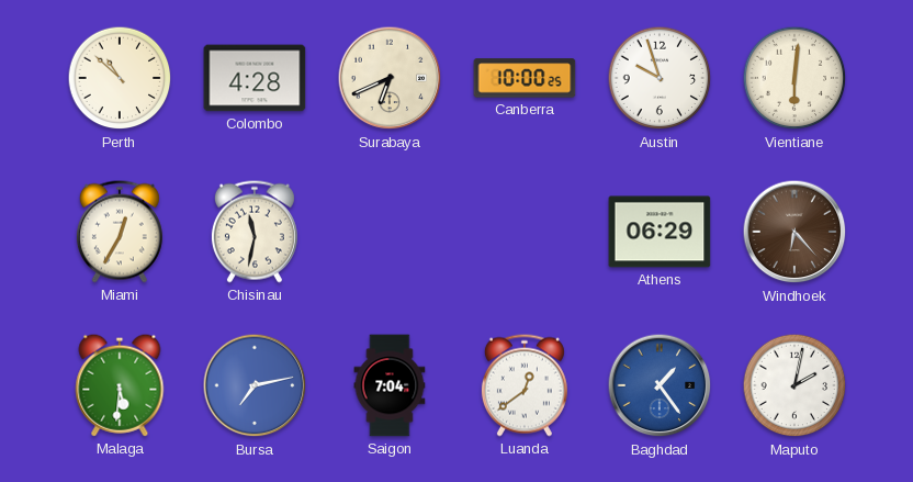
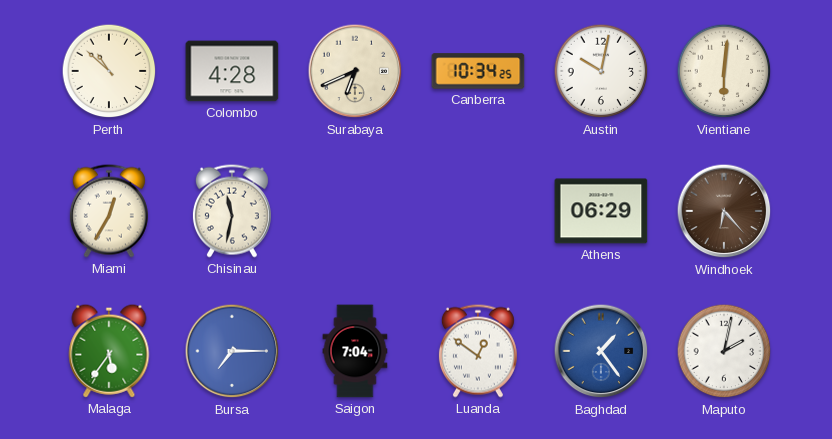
Canberra: 10:00 -> 10:34
Austin: 9:57 -> 10:02
Malaga: 5:31 -> 5:36
Bursa: 7:13 -> 7:15
Luanda: 12:39 -> 12:51
